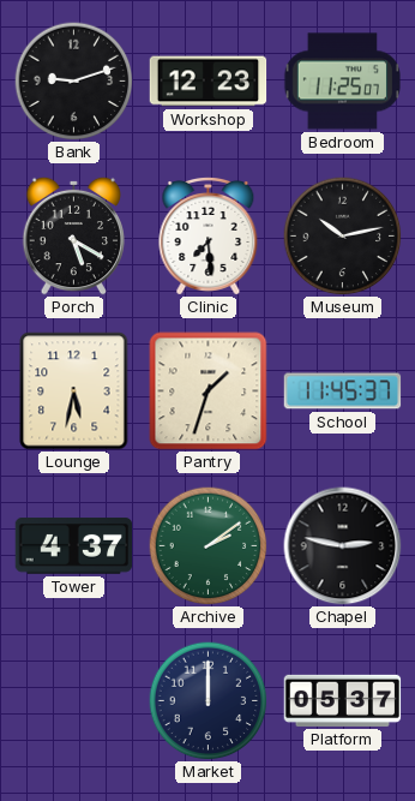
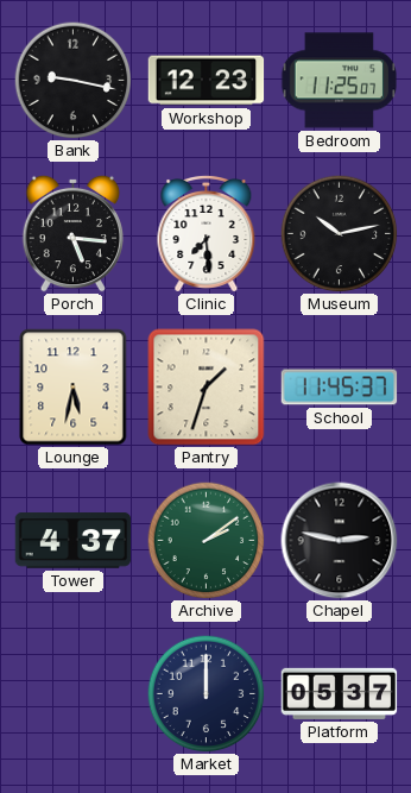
Bank: 9:12 -> 9:17
Porch: 5:20 -> 5:16
